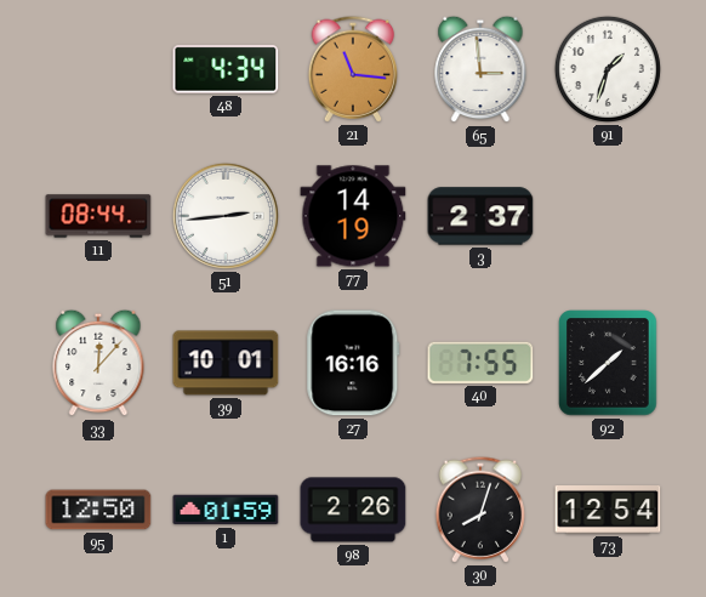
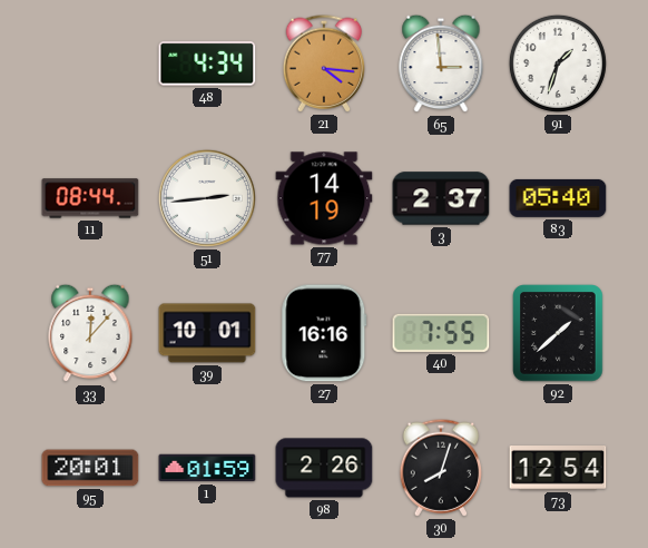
21: 11:16 -> 4:16
83: none -> 05:40
95: 12:50 -> 20:01
